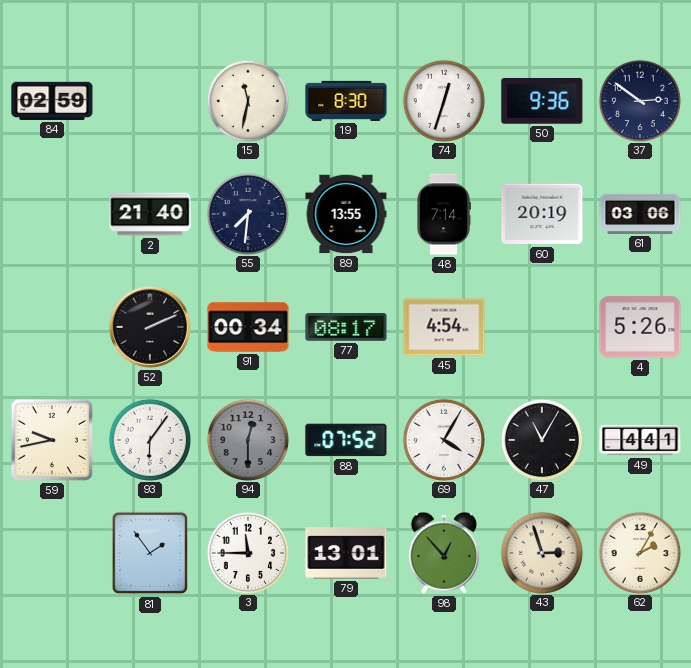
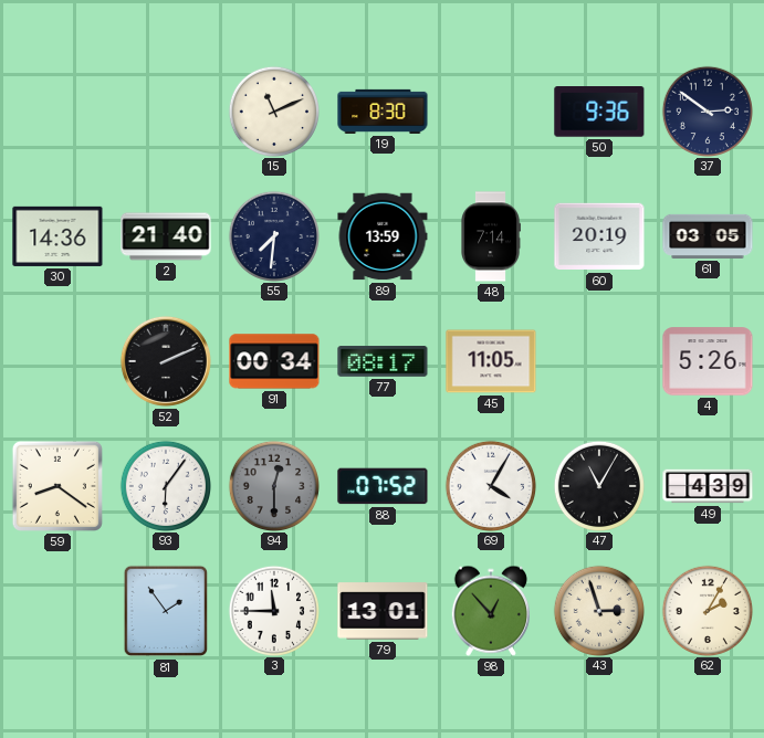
84: 02:59 -> none
15: 11:32 -> 11:11
74: 12:33 -> none
30: none -> 14:36
89: 13:55 -> 13:59
61: 03:06 -> 03:05
45: 4:54 -> 11:05
59: 9:43 -> 8:21
49: 4:41 -> 4:39
